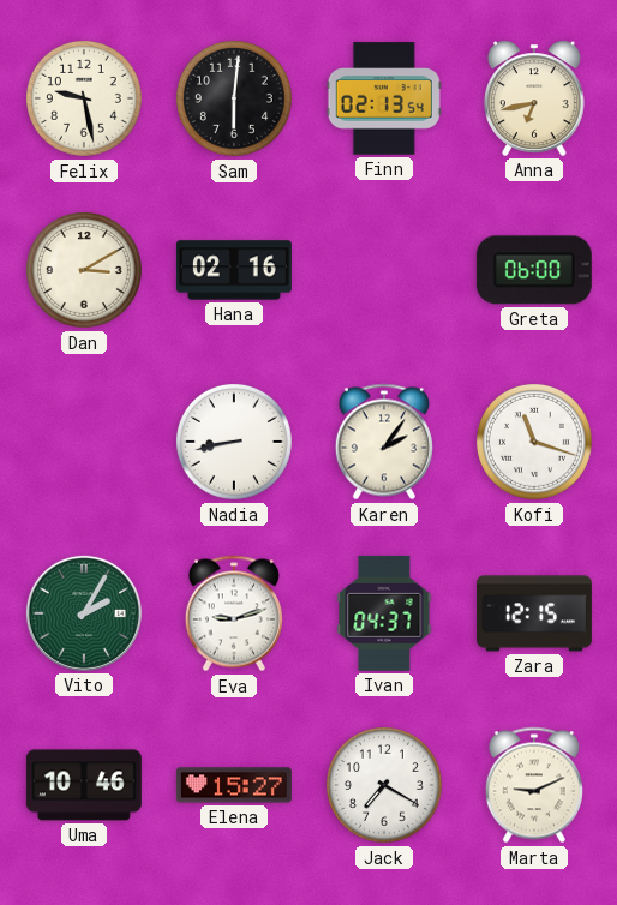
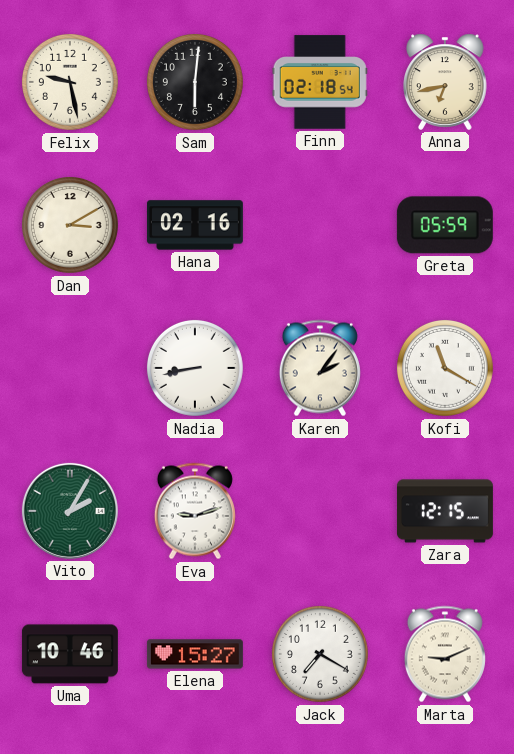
Finn: 02:13 -> 02:18
Greta: 06:00 -> 05:59
Kofi: 11:18 -> 11:20
Ivan: 04:37 -> none
